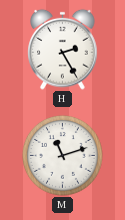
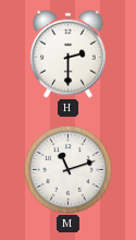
H: 2:25 -> 2:30
